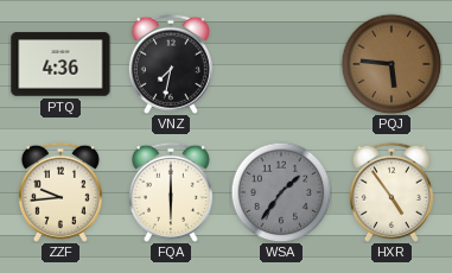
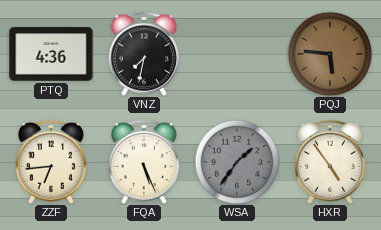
ZZF: 9:44 -> 6:44
FQA: 6:00 -> 5:26
